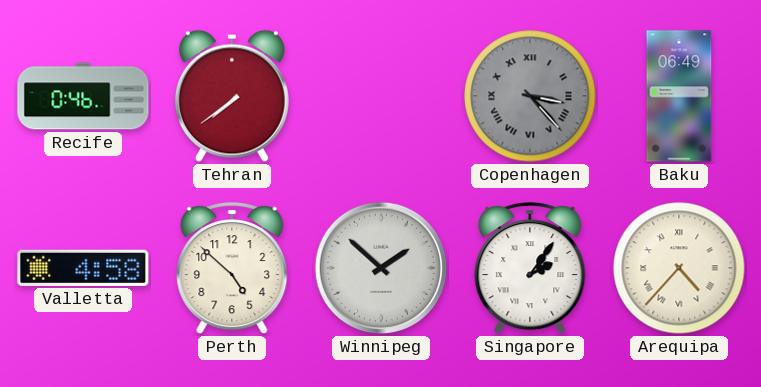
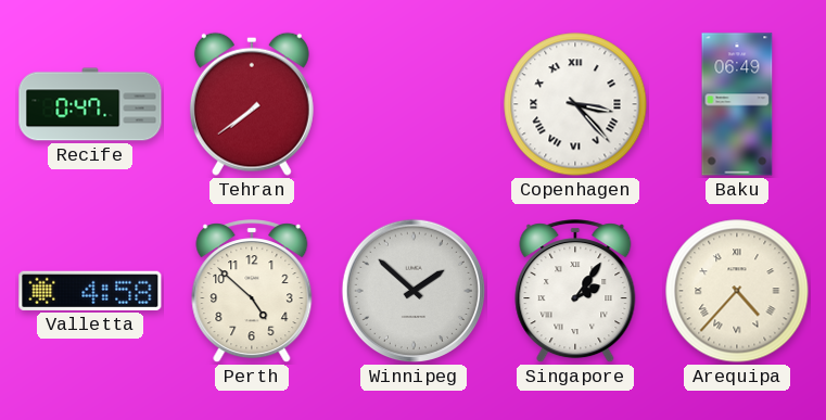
Recife: 0:46 -> 0:47
Copenhagen dial: grey -> white
